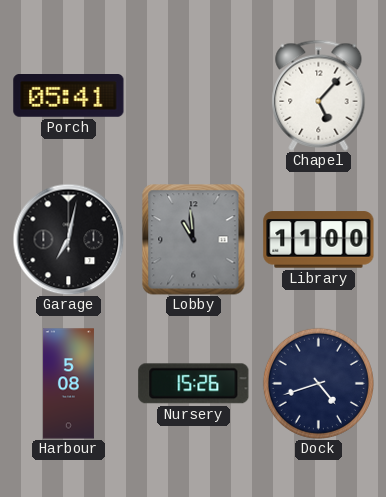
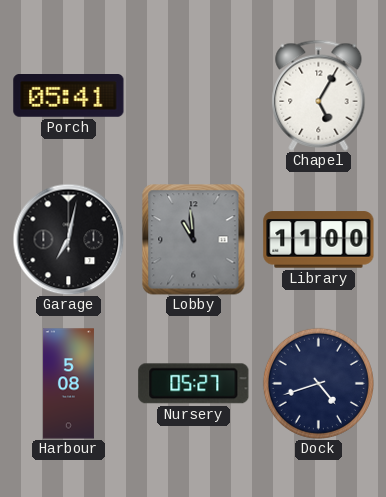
Chapel: 5:07 -> 5:05
Nursery: 15:26 -> 05:27
